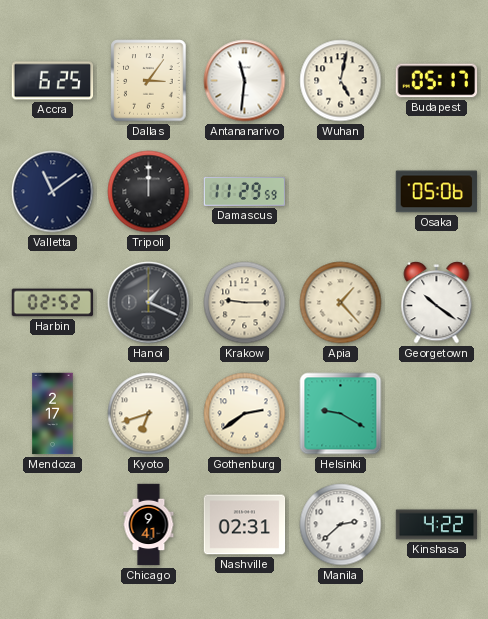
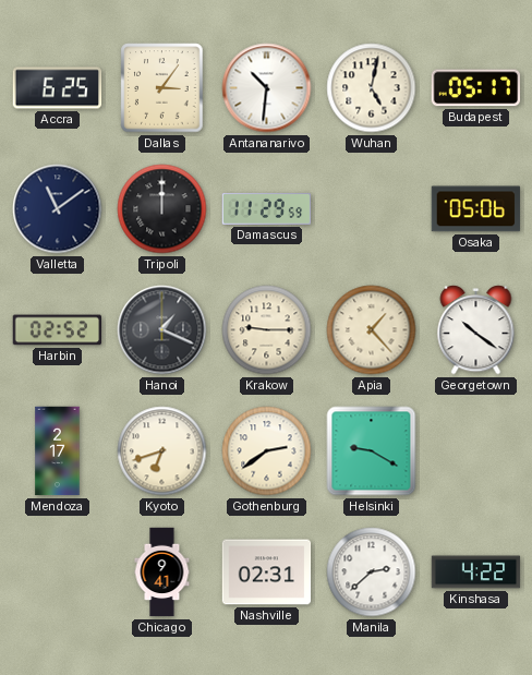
Antananarivo: 11:31 -> 10:31
